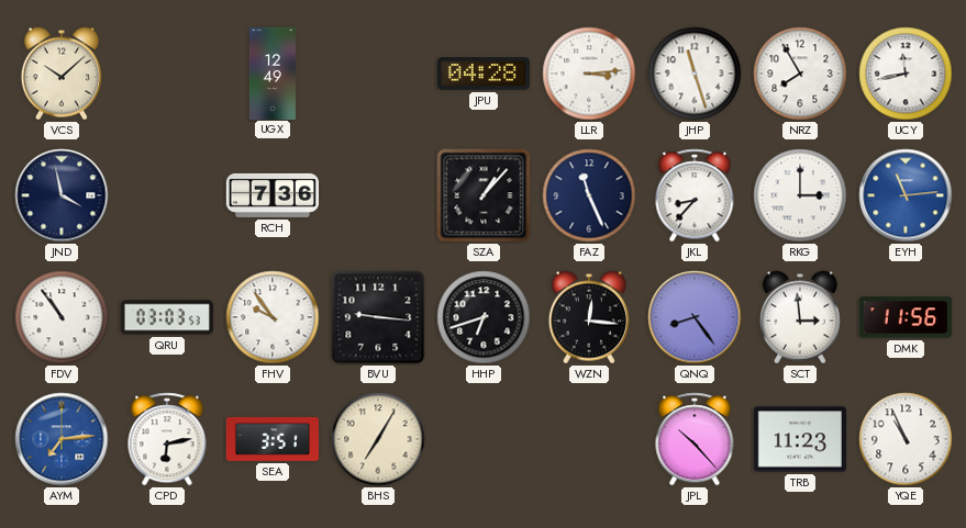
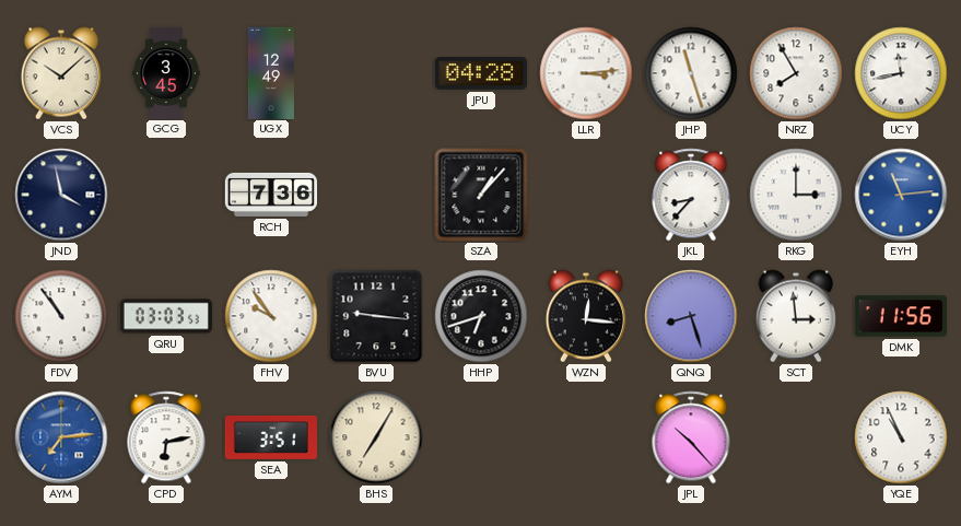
GCG: none -> 3:45
FAZ: 11:26 -> none
QNQ: 8:24 -> 8:27
TRB: 11:23 -> none
